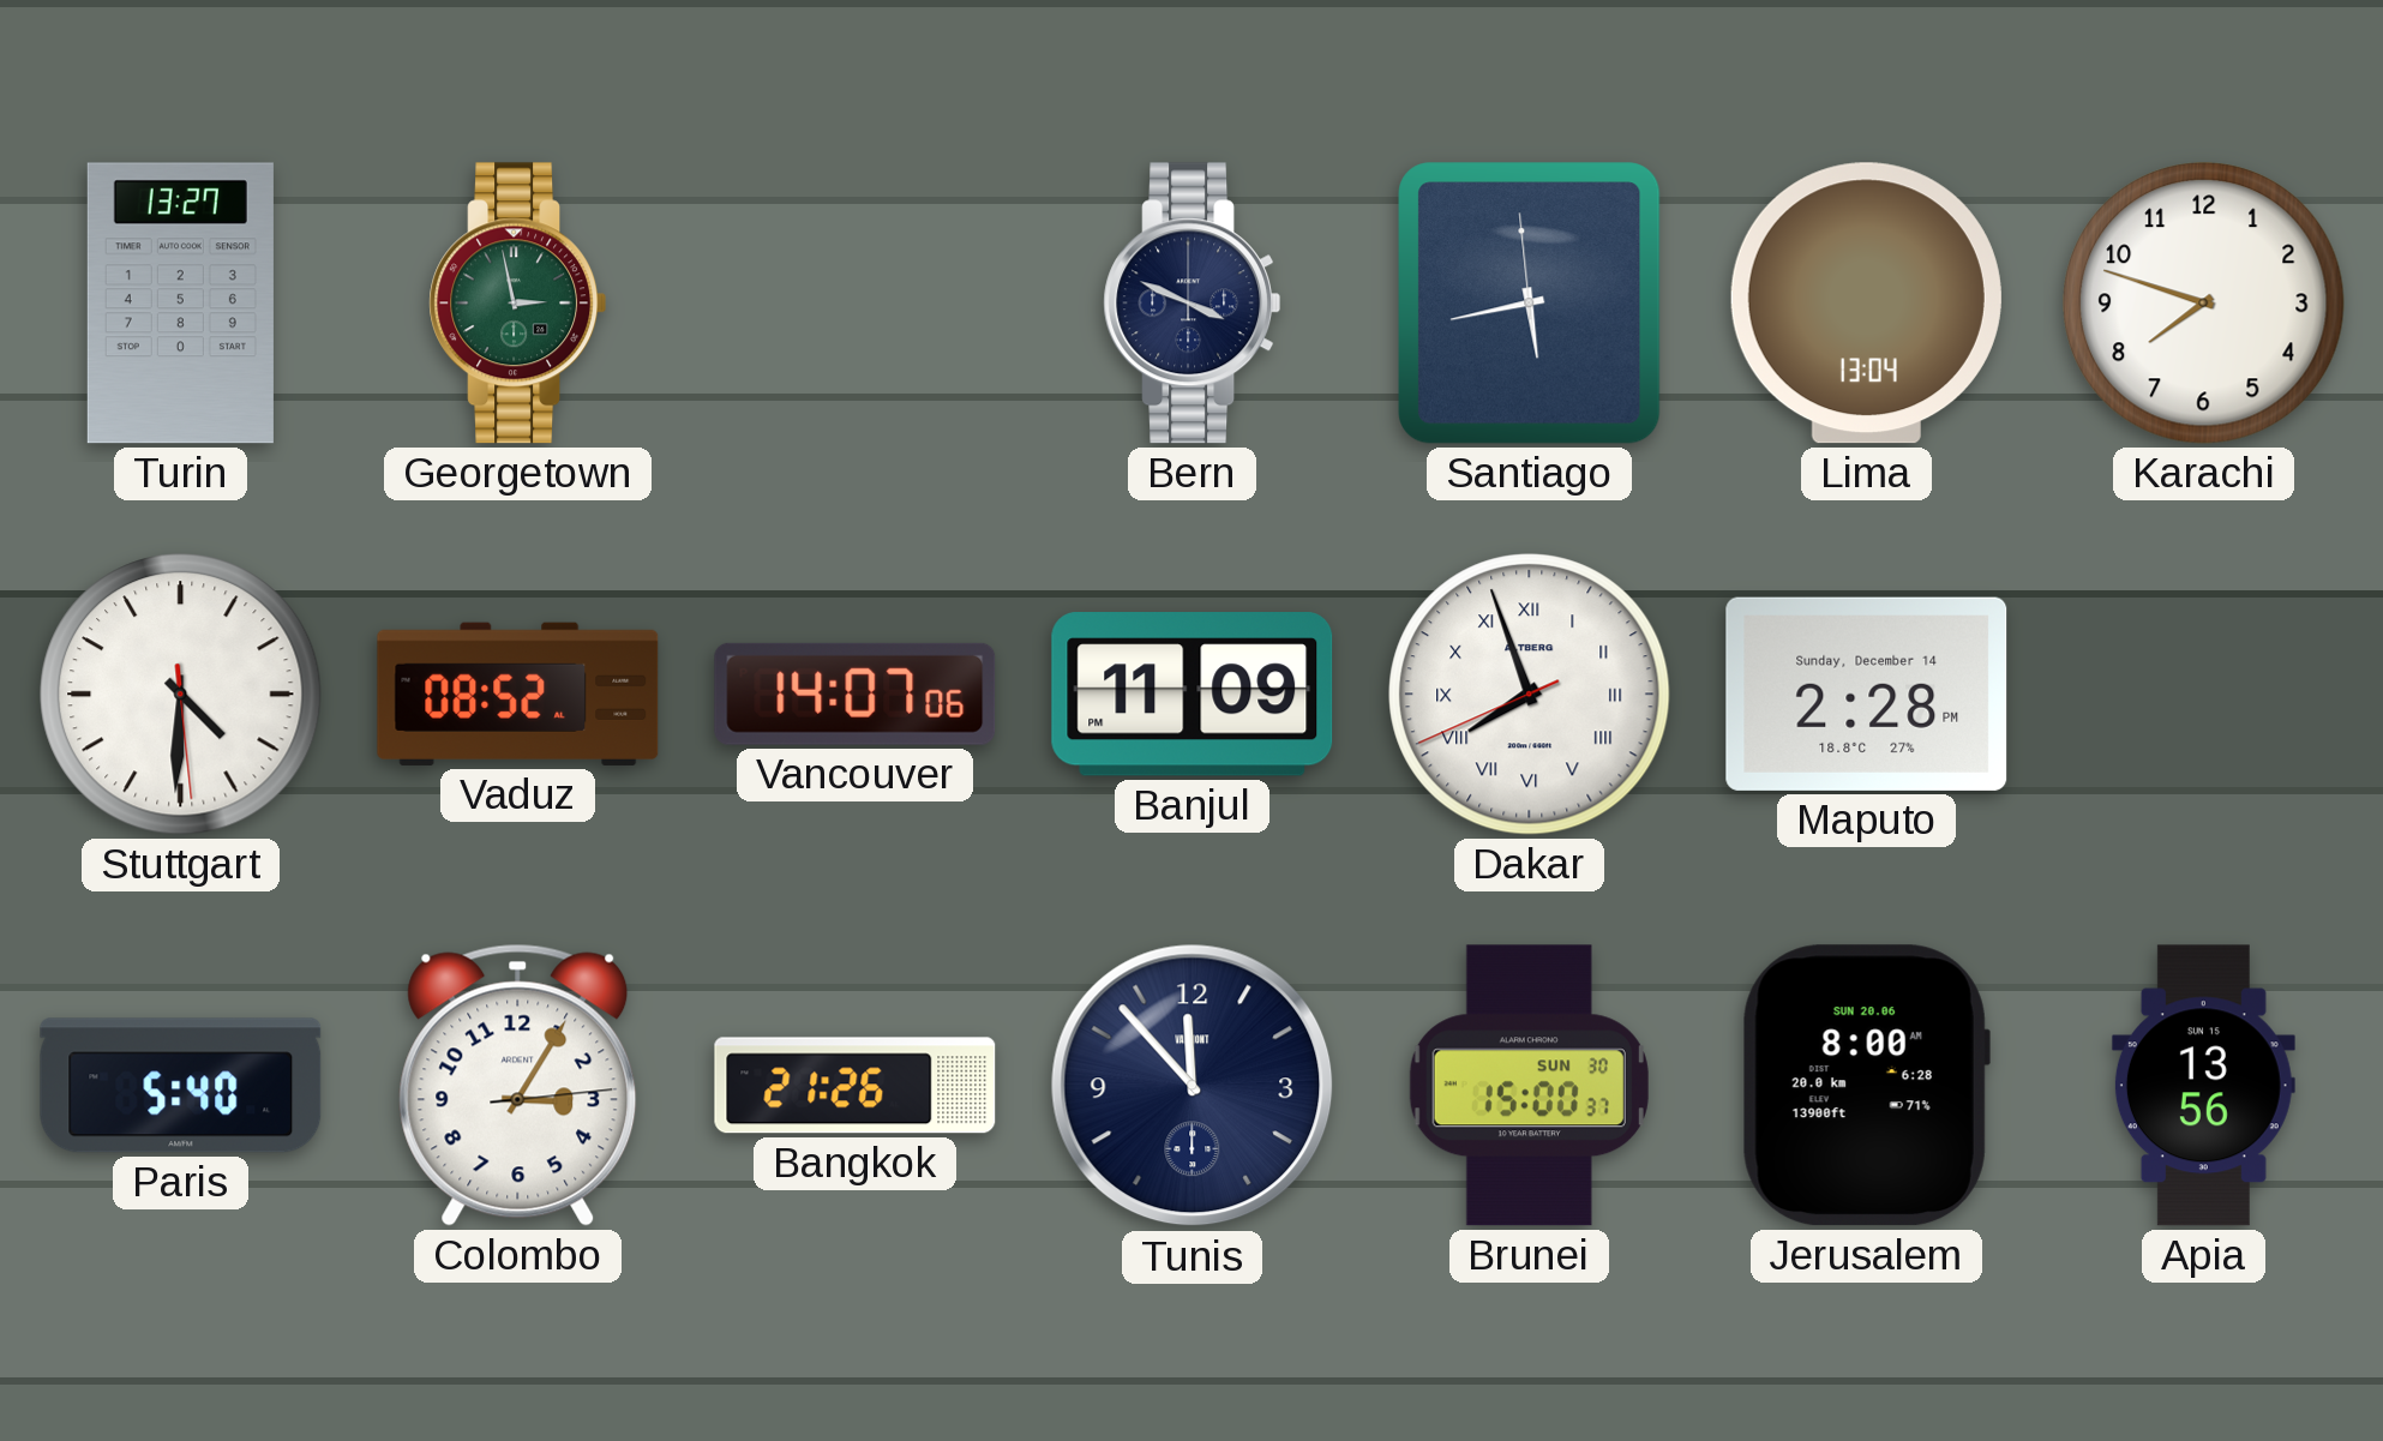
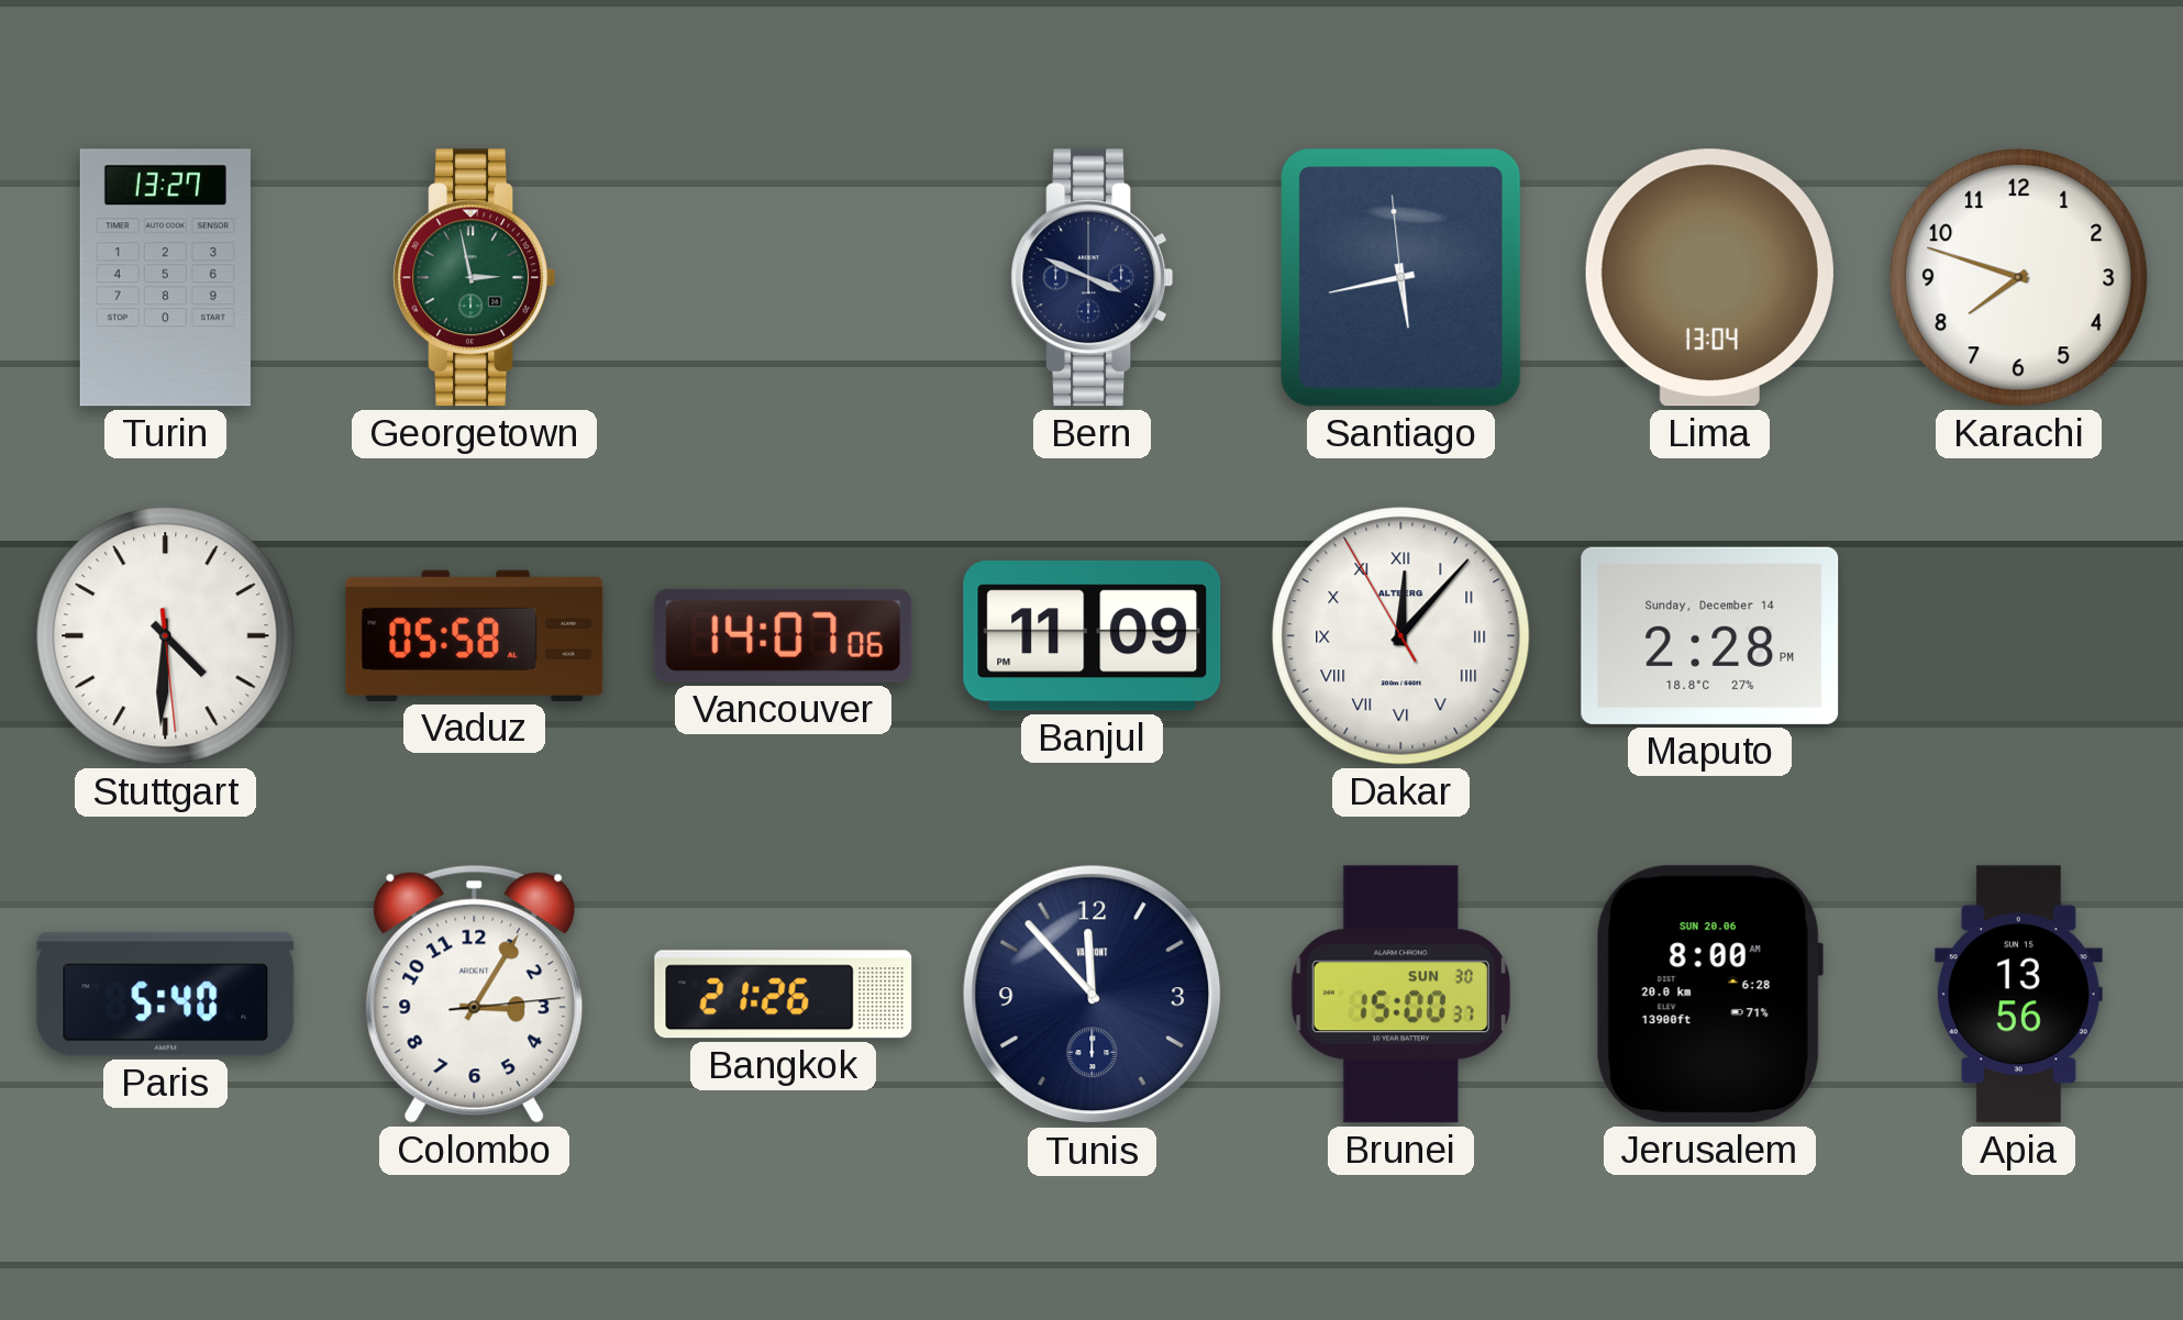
Vaduz: 08:52 -> 05:58
Dakar: 7:56 -> 12:06
